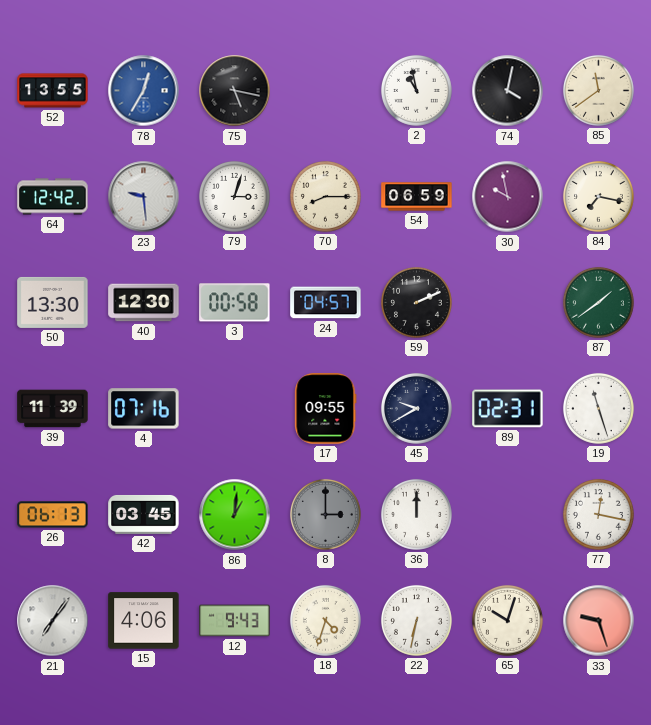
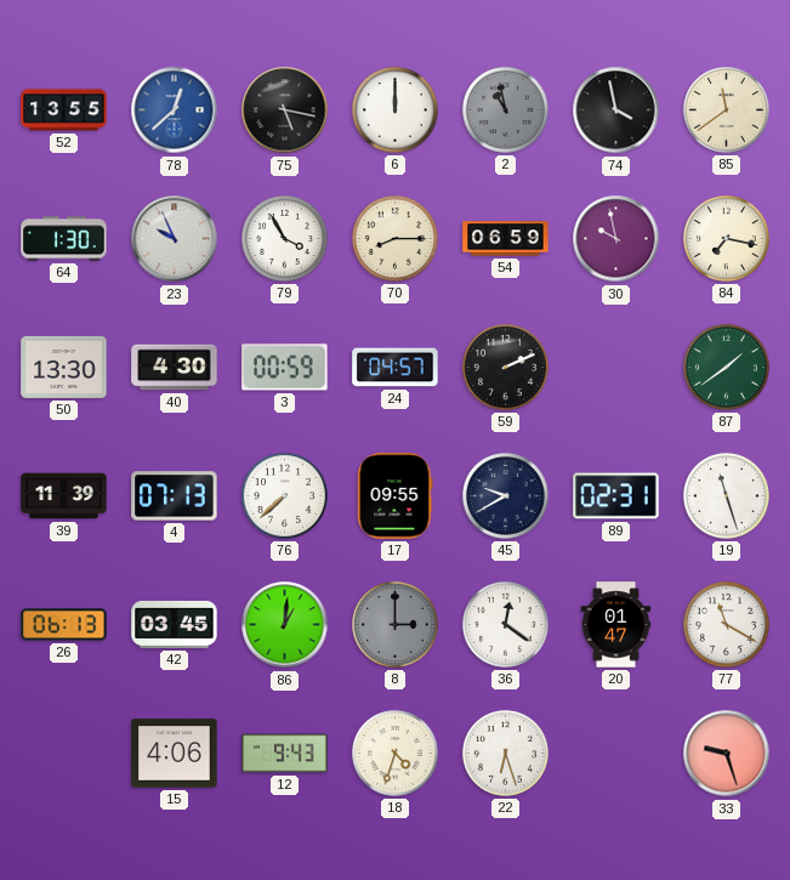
78: 12:35 -> 12:38
6: none -> 12:00
2 dial: white -> grey
74: 4:02 -> 3:58
64: 12:42 -> 1:30
23: 9:29 -> 9:56
79: 3:03 -> 3:55
40: 12:30 -> 4:30
3: 00:58 -> 00:59
4: 07:16 -> 07:13
76: none -> 7:38
36: 12:00 -> 12:21
20: none -> 01:47
77: 12:17 -> 11:20
21: 7:06 -> none
22: 6:32 -> 6:27
65: 10:03 -> none
